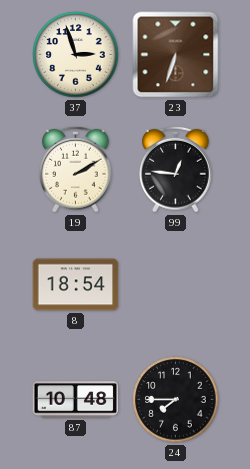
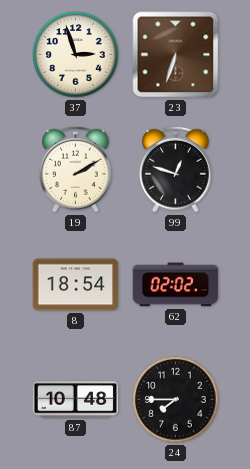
99: 12:46 -> 12:48
62: none -> 02:02
